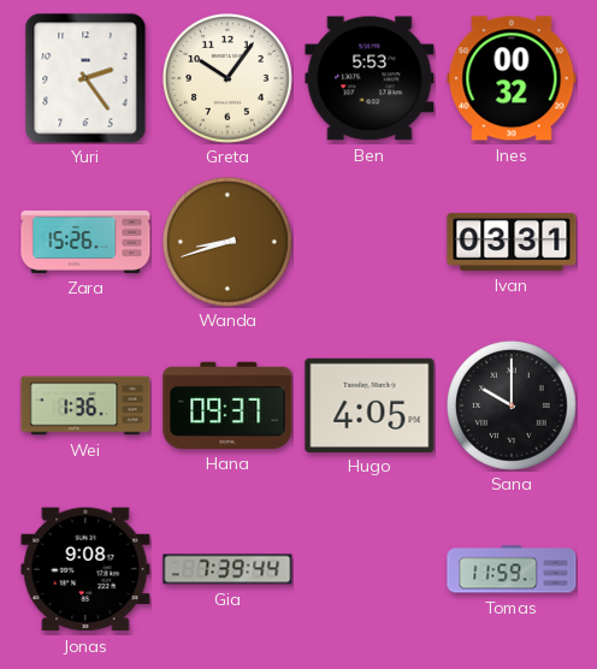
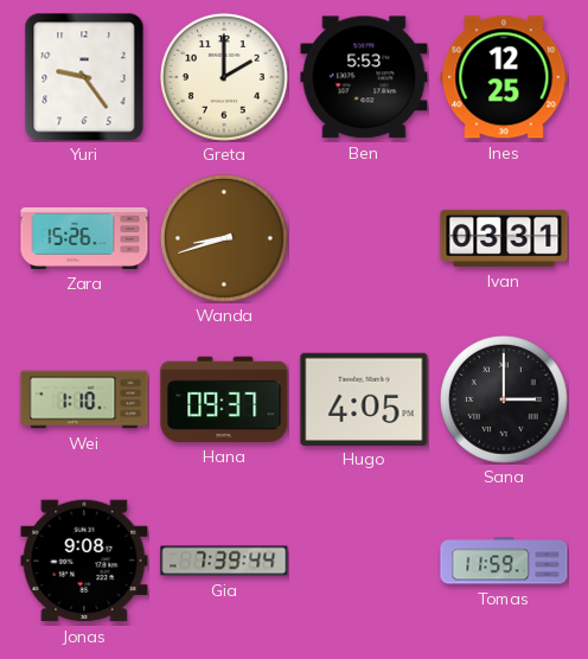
Yuri: 2:24 -> 9:24
Greta: 10:06 -> 2:00
Ines: 00:32 -> 12:25
Wei: 1:36 -> 1:10
Sana: 10:00 -> 3:00
